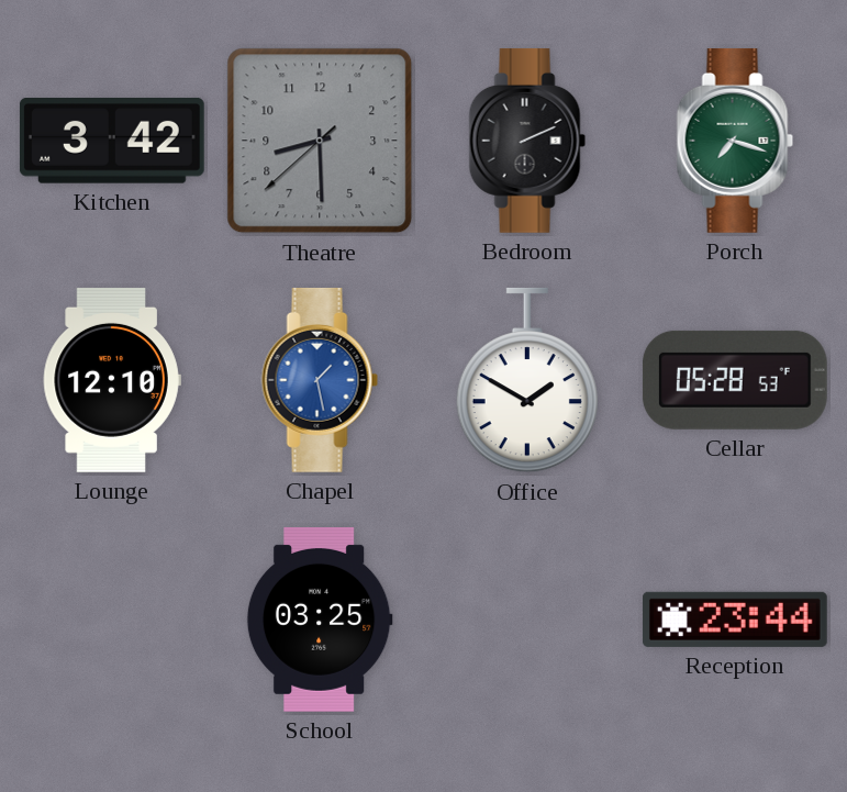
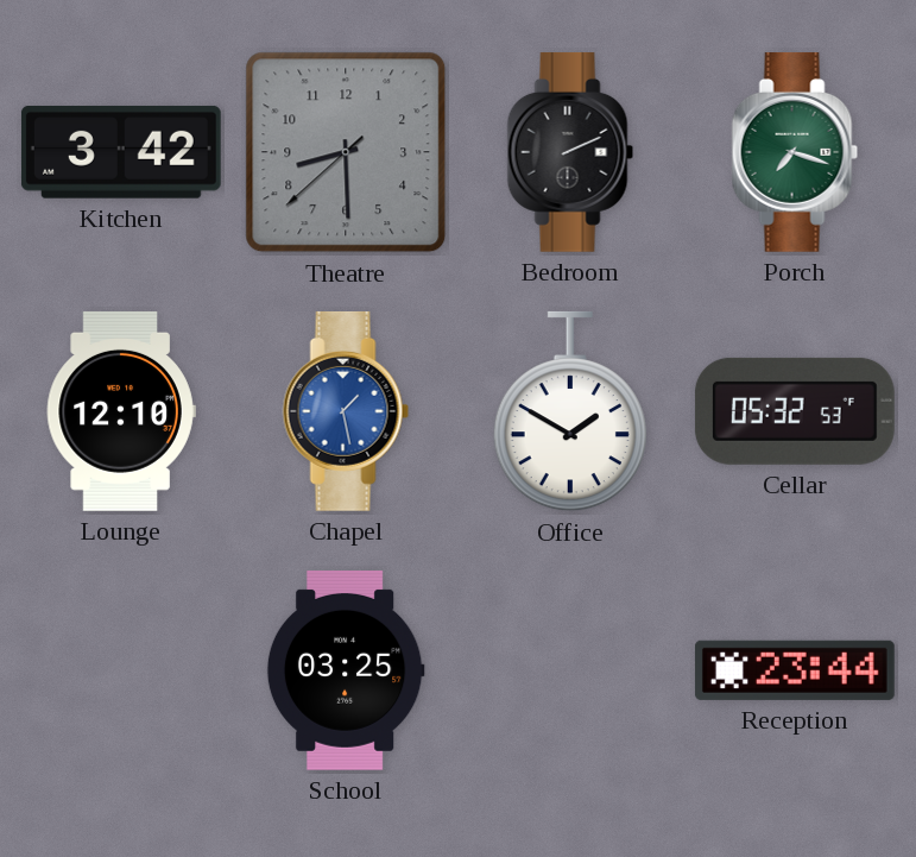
Cellar: 05:28 -> 05:32
